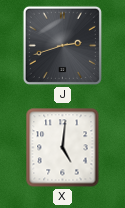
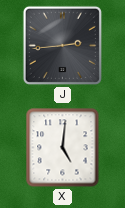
J: 2:42 -> 2:44
